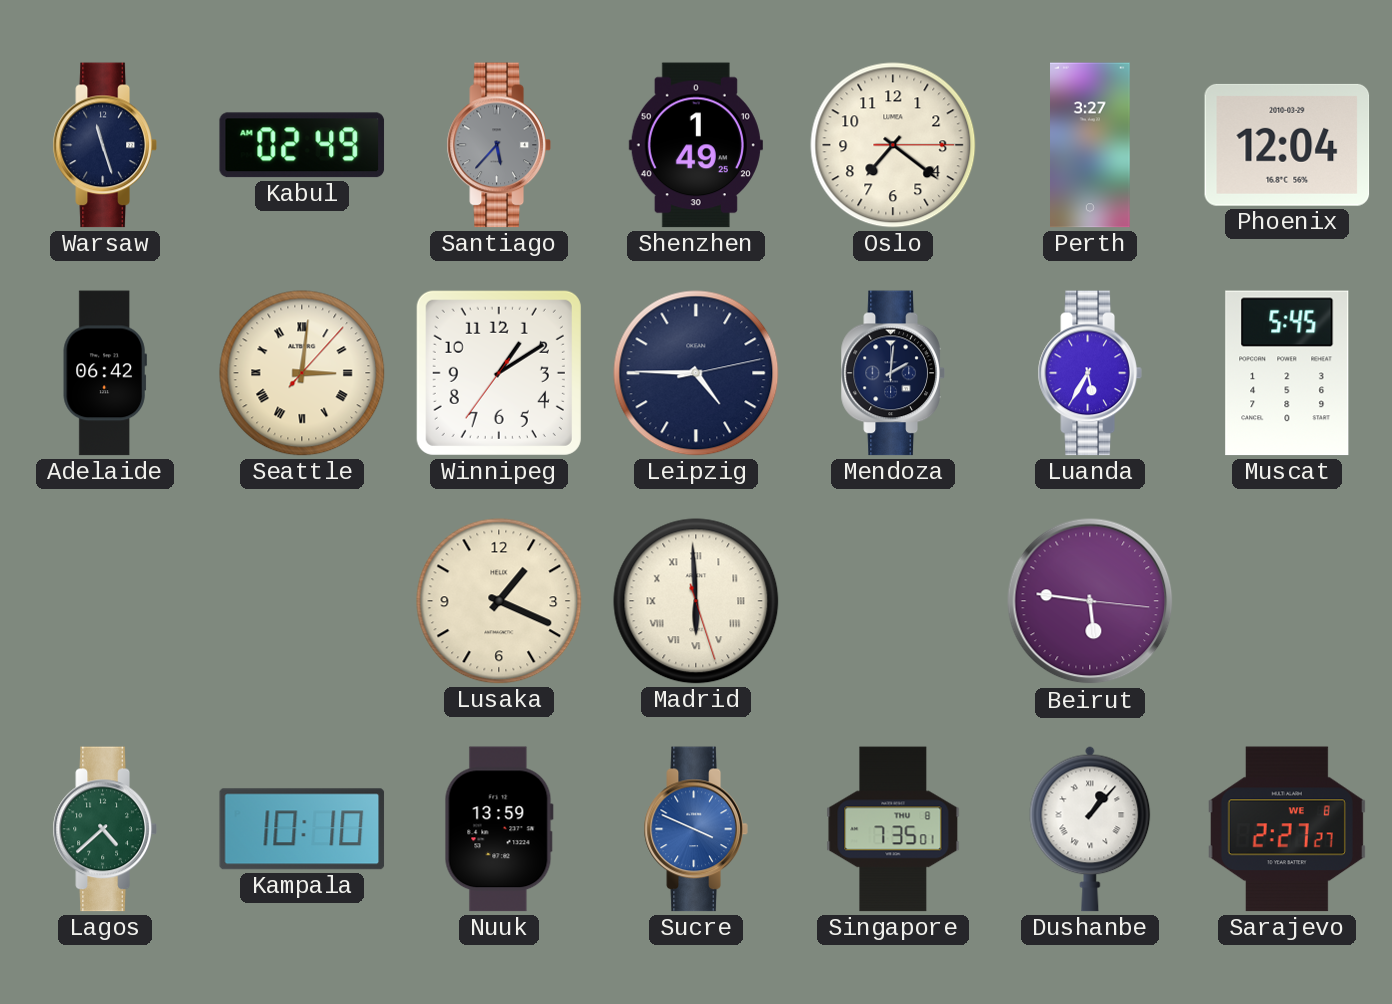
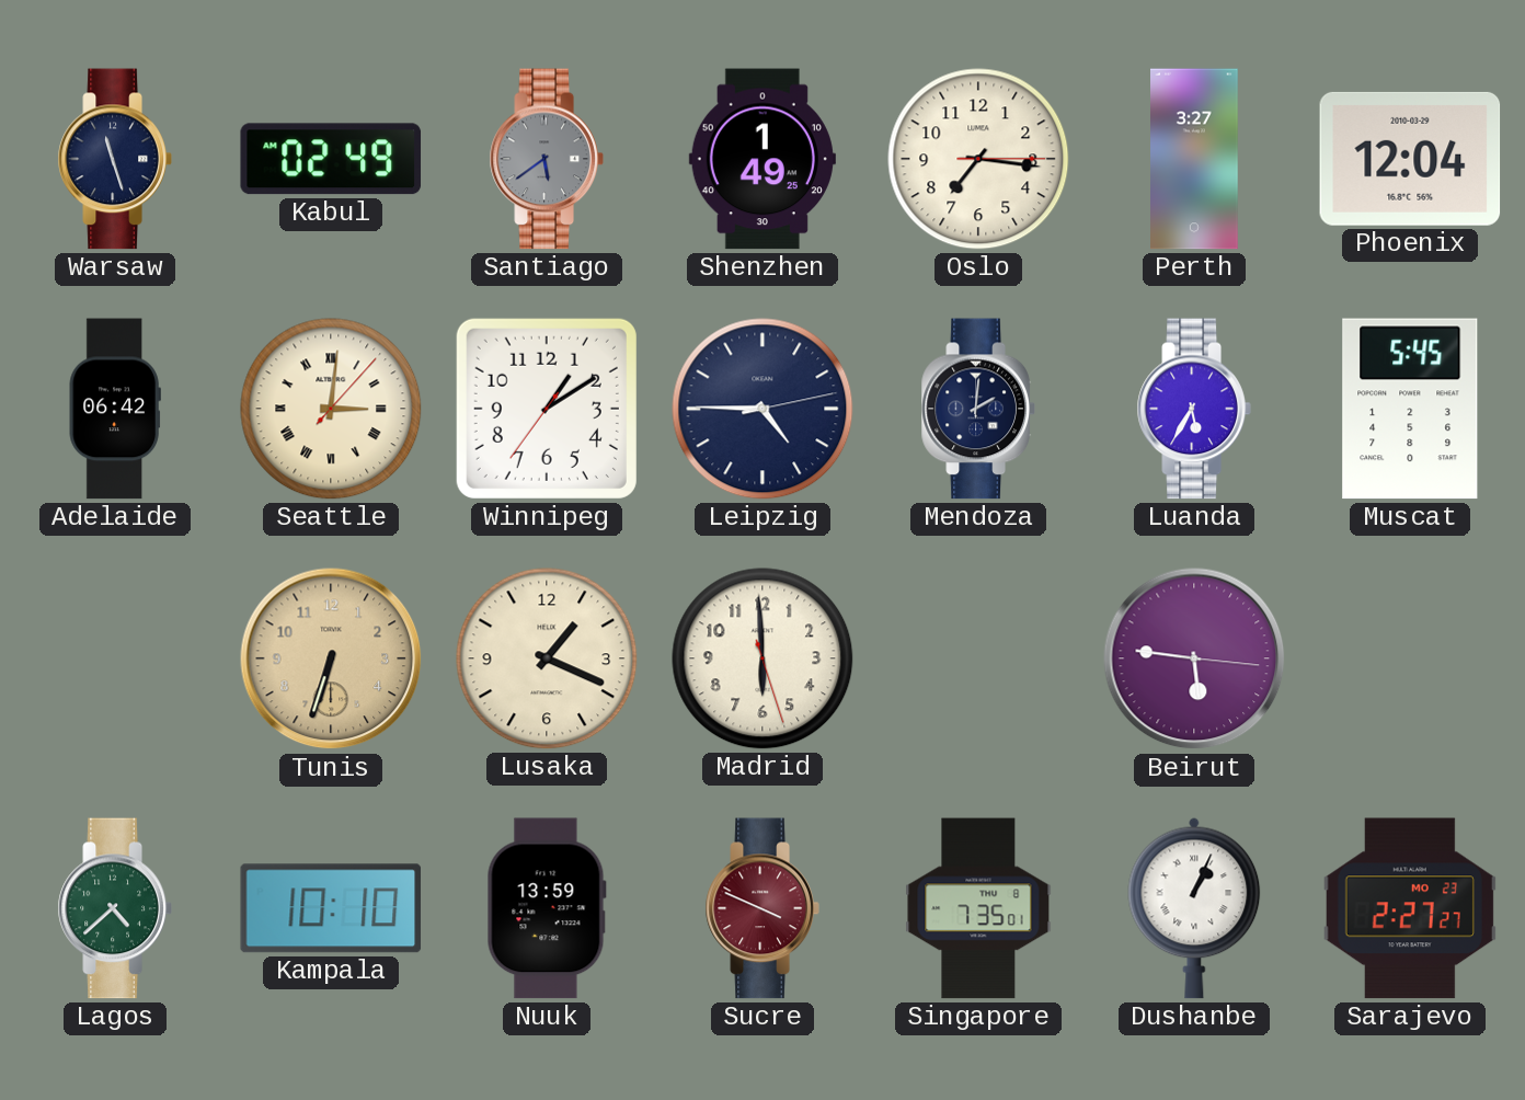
Santiago: 5:37 -> 5:39
Oslo: 7:21 -> 7:16
Tunis: none -> 6:33
Madrid numerals: Roman -> Arabic
Sucre dial: blue -> burgundy
Dushanbe: 1:07 -> 1:04
Sarajevo date: WE 8 -> MO 23
